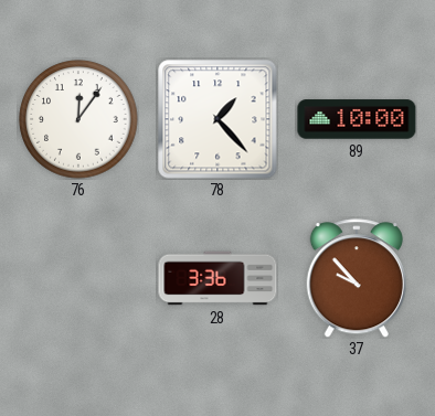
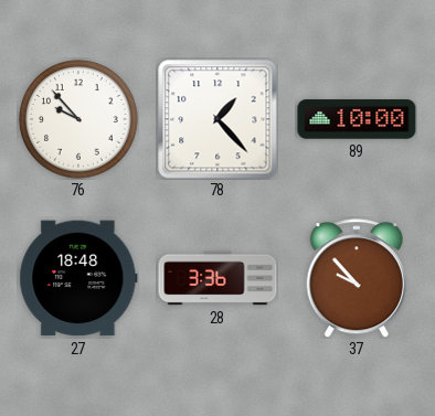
76: 12:06 -> 9:53
27: none -> 18:48
